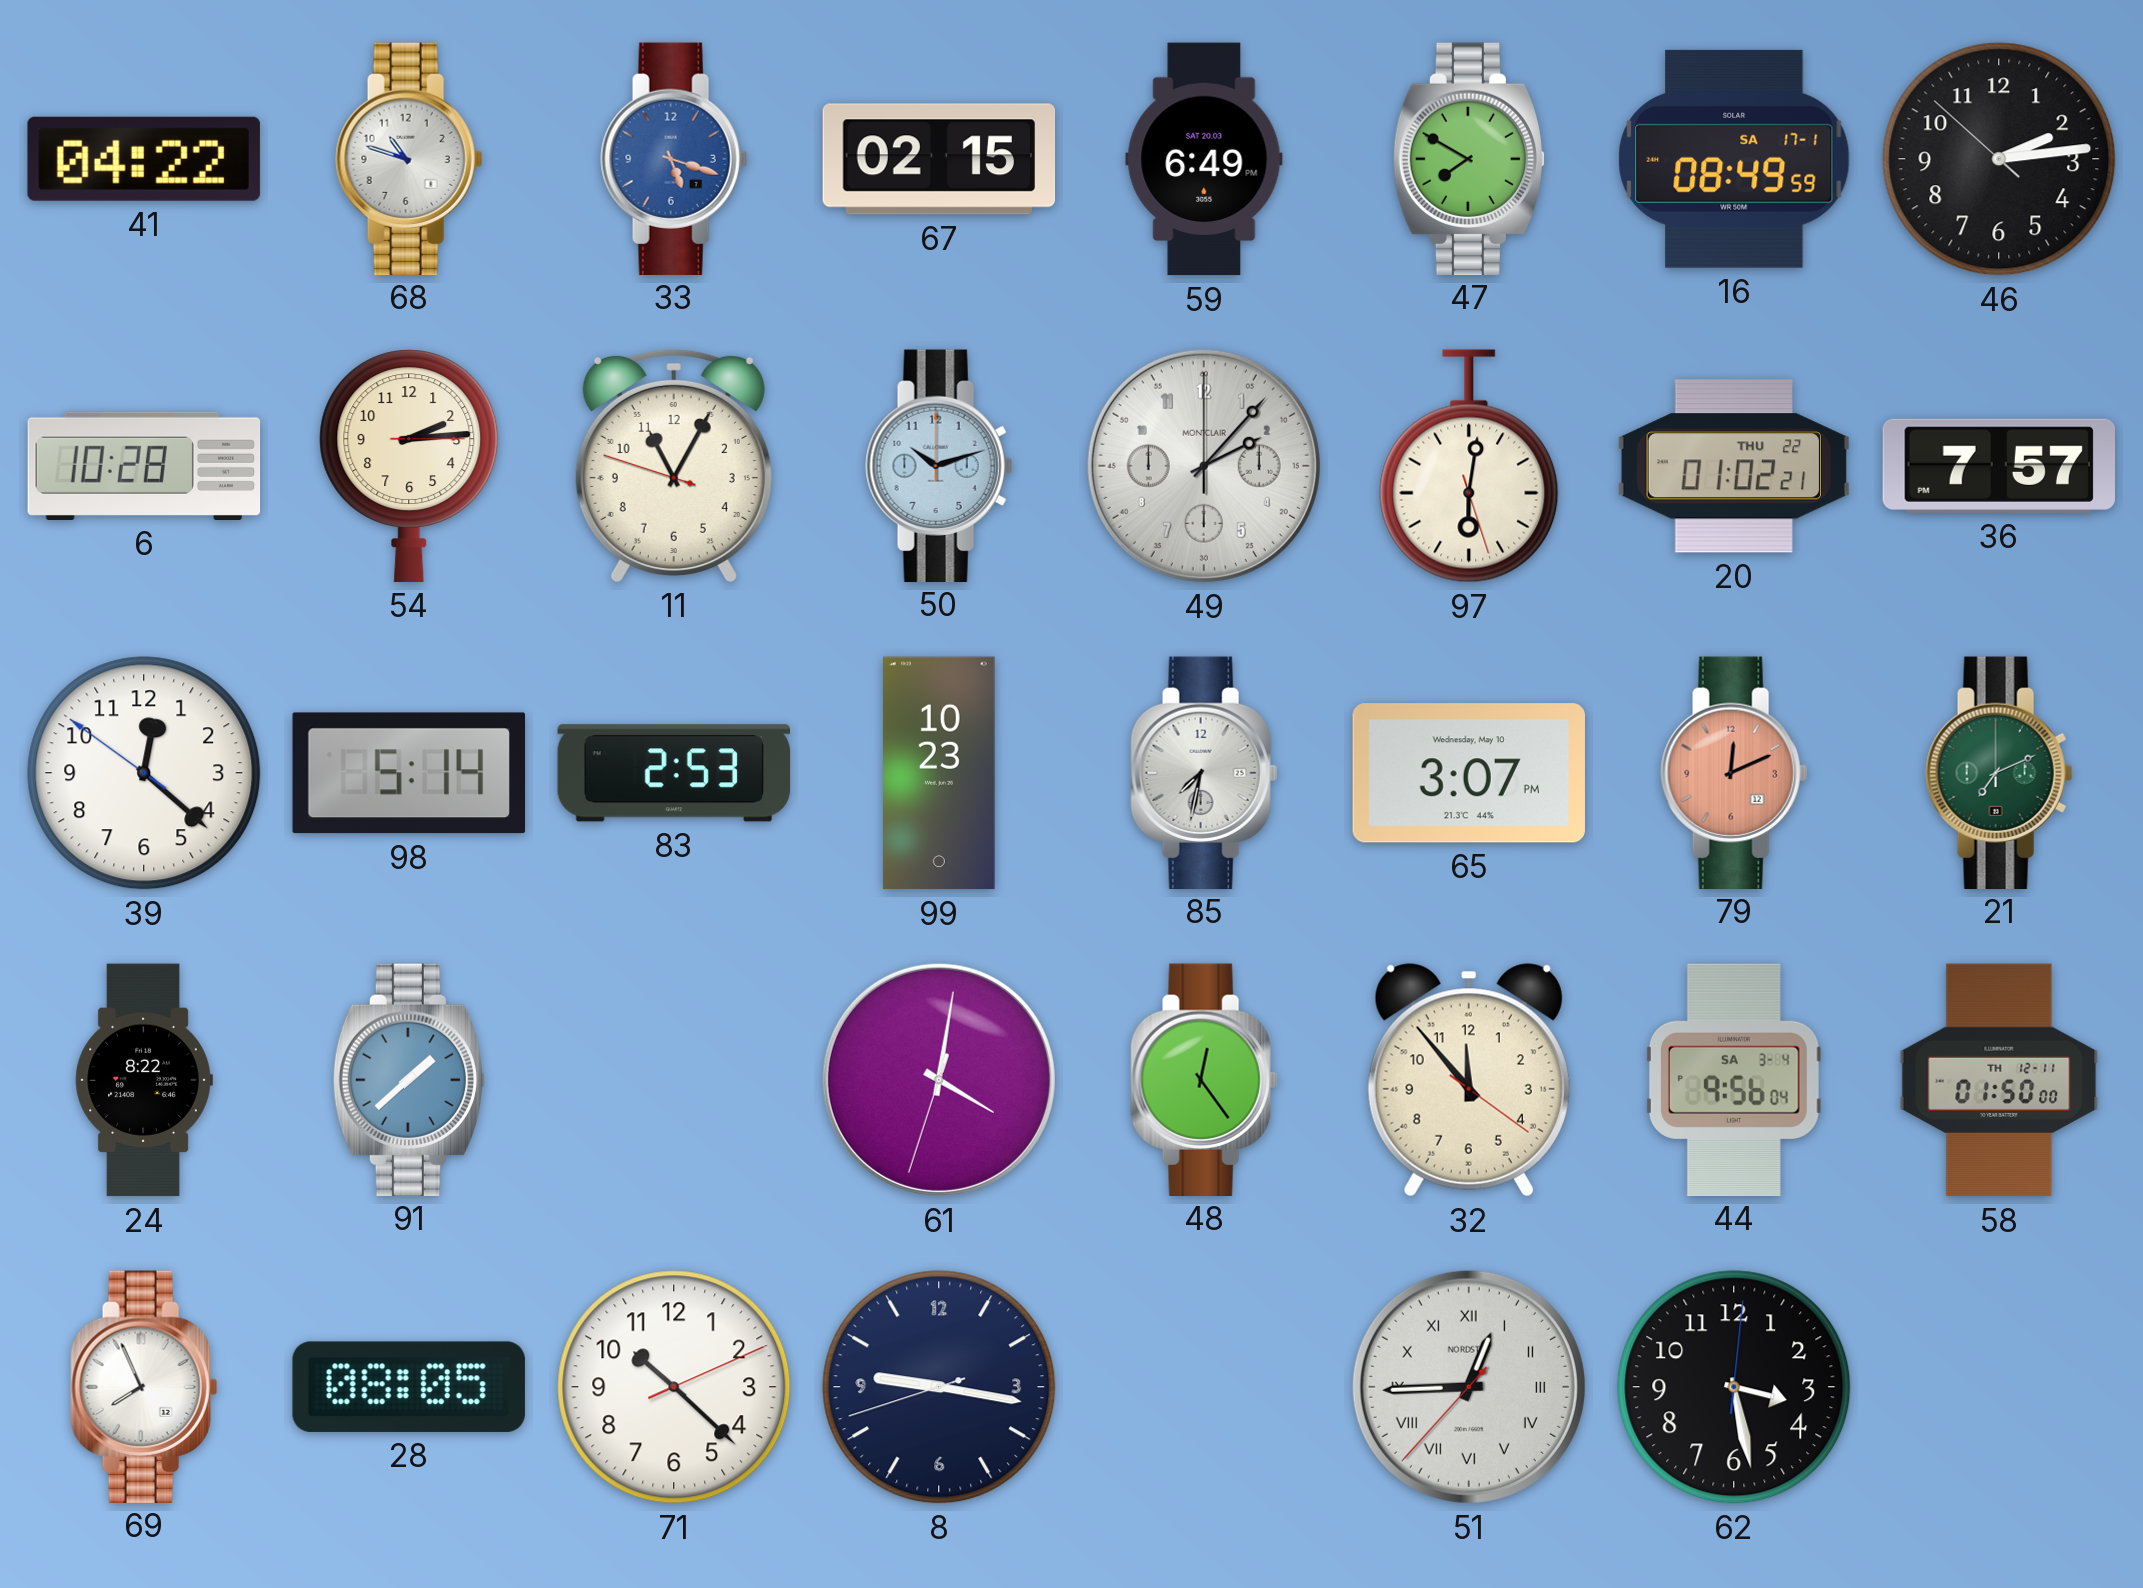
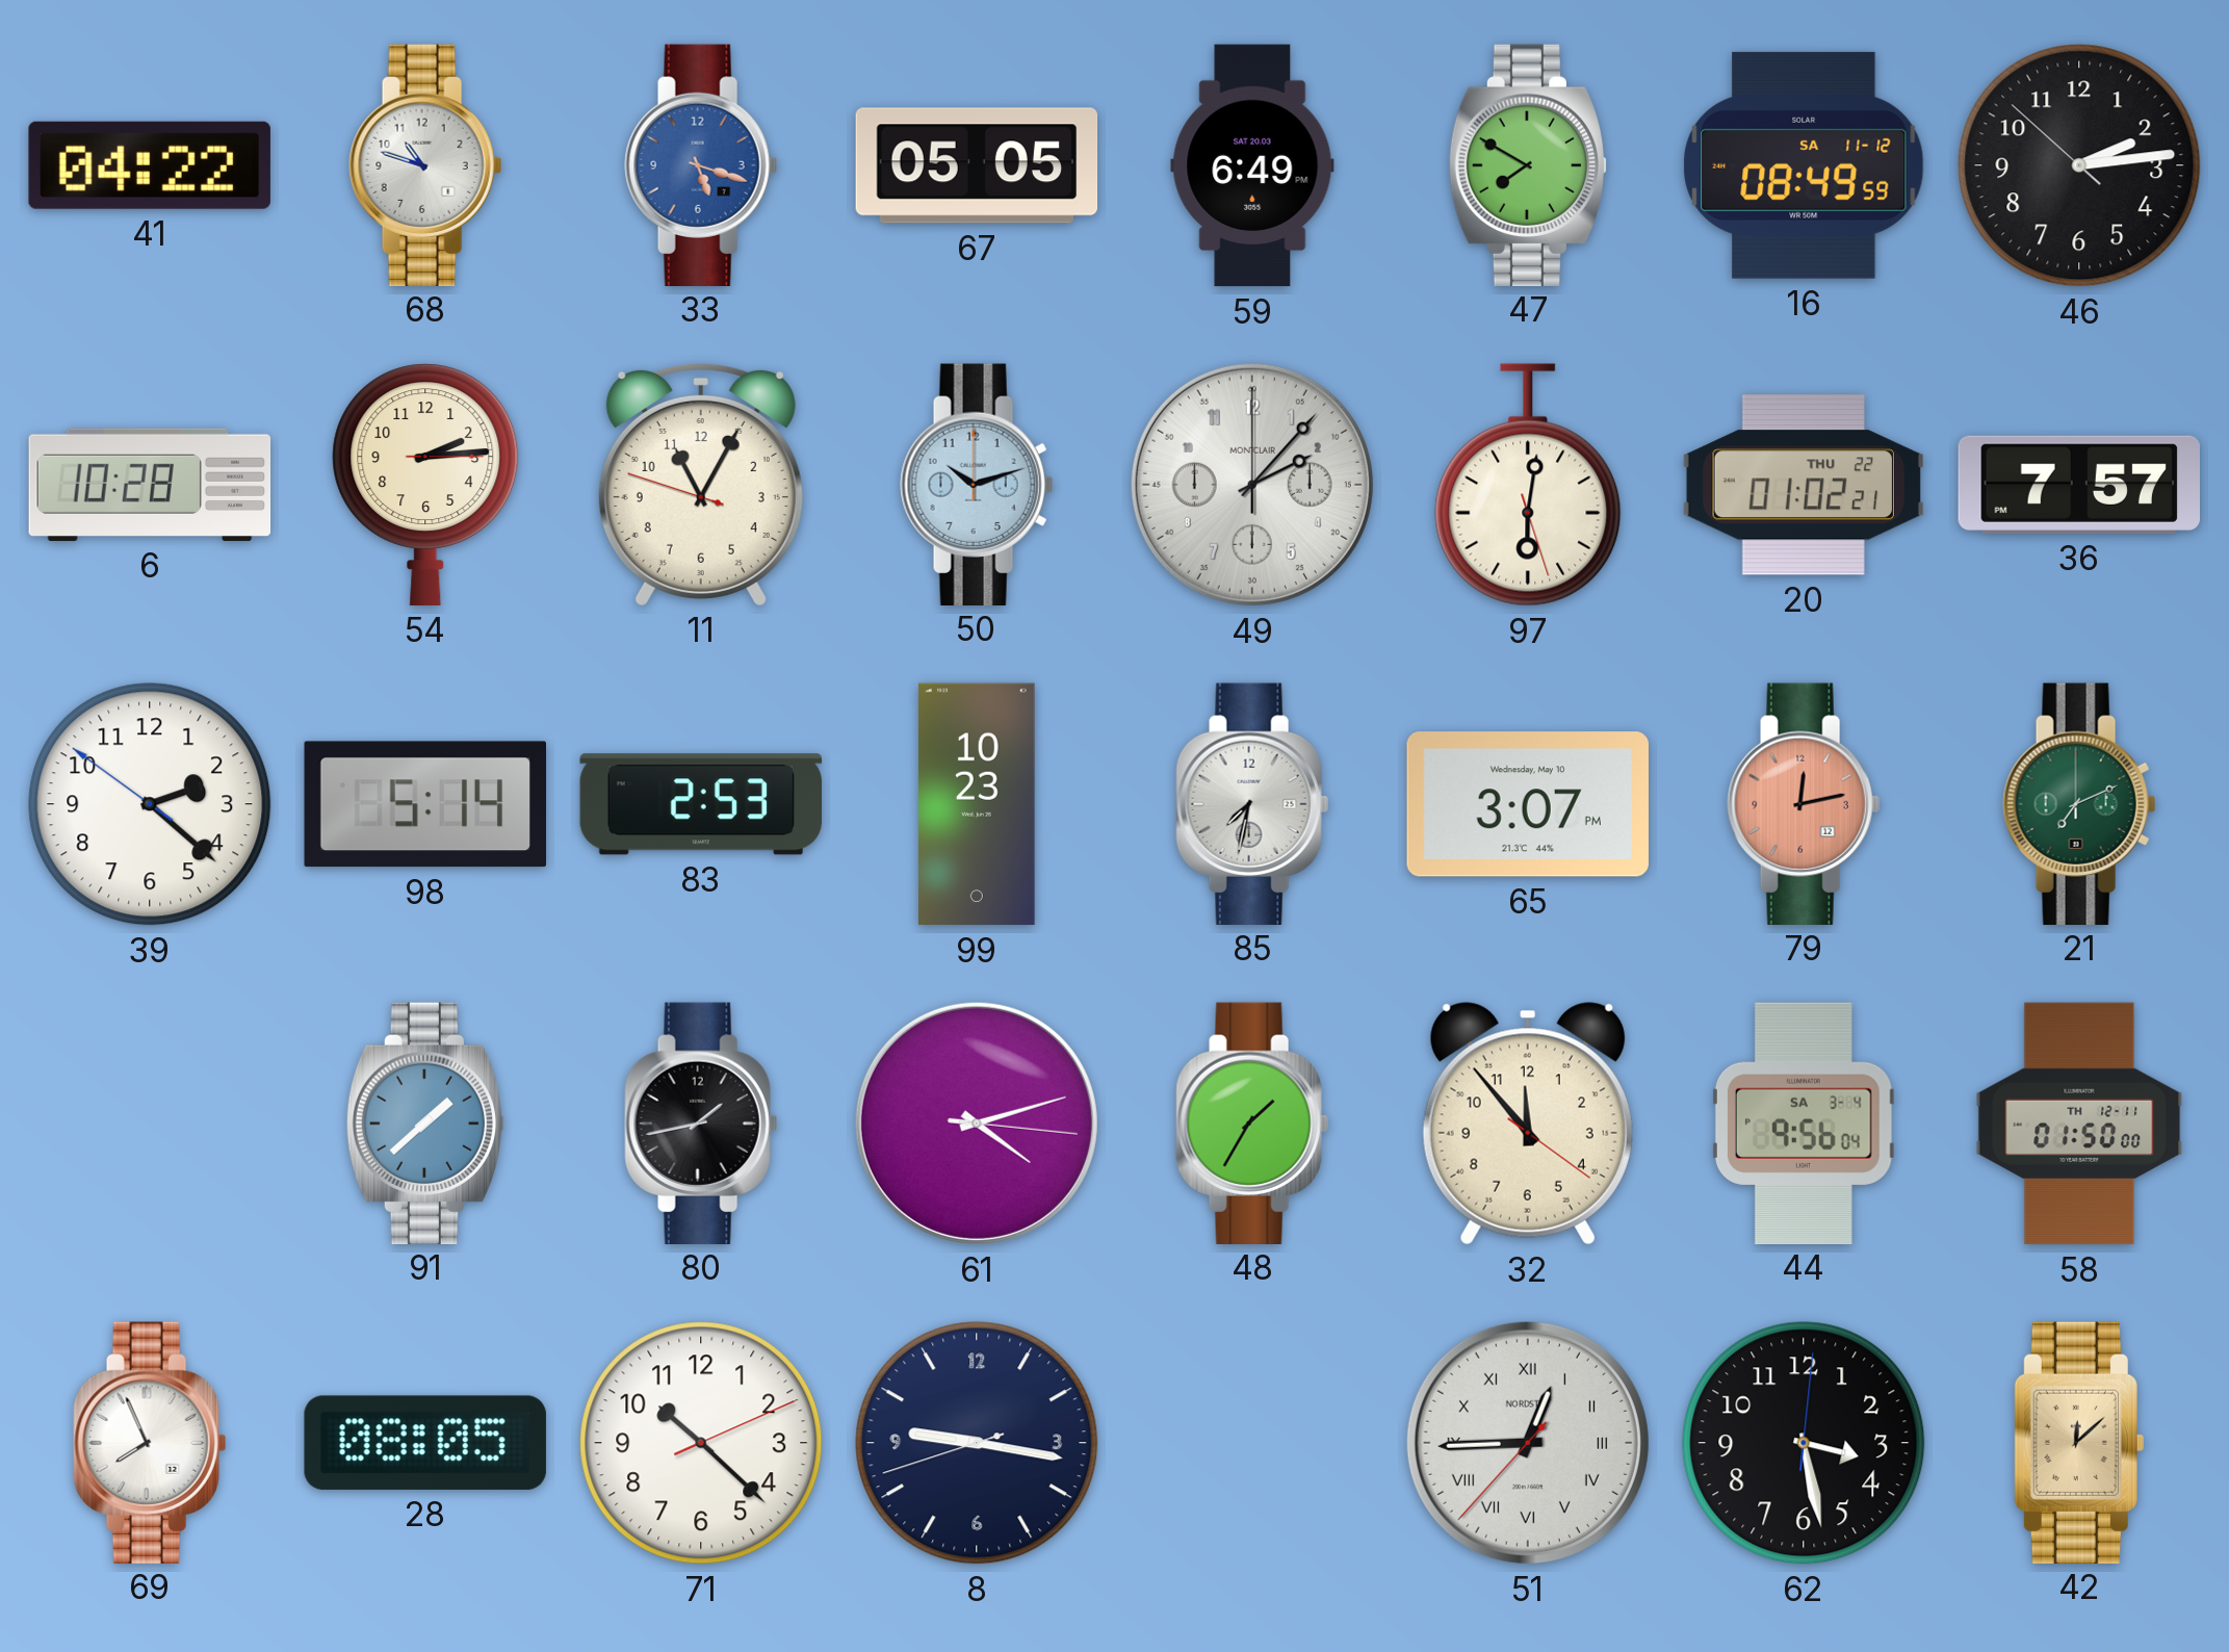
67: 02:15 -> 05:05
16 date: SA 17-1 -> SA 11-12
39: 12:21 -> 2:21
79: 12:11 -> 12:13
24: 8:22 -> none
80: none -> 1:43
61: 4:01 -> 4:12
48: 12:24 -> 1:35
42: none -> 12:08
